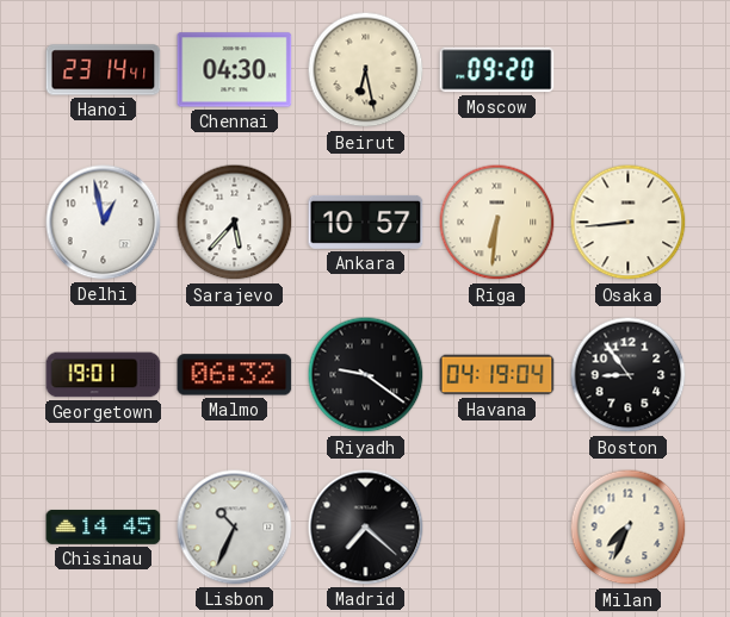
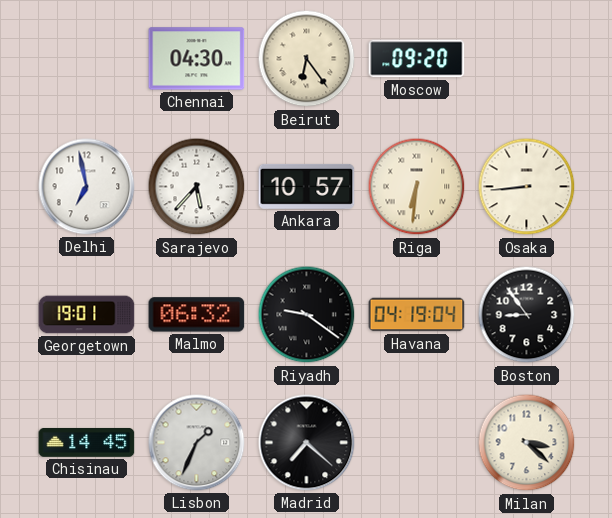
Hanoi: 23:14 -> none
Beirut: 6:28 -> 6:24
Delhi: 12:58 -> 6:58
Lisbon: 10:34 -> 1:34
Milan: 7:34 -> 3:22
